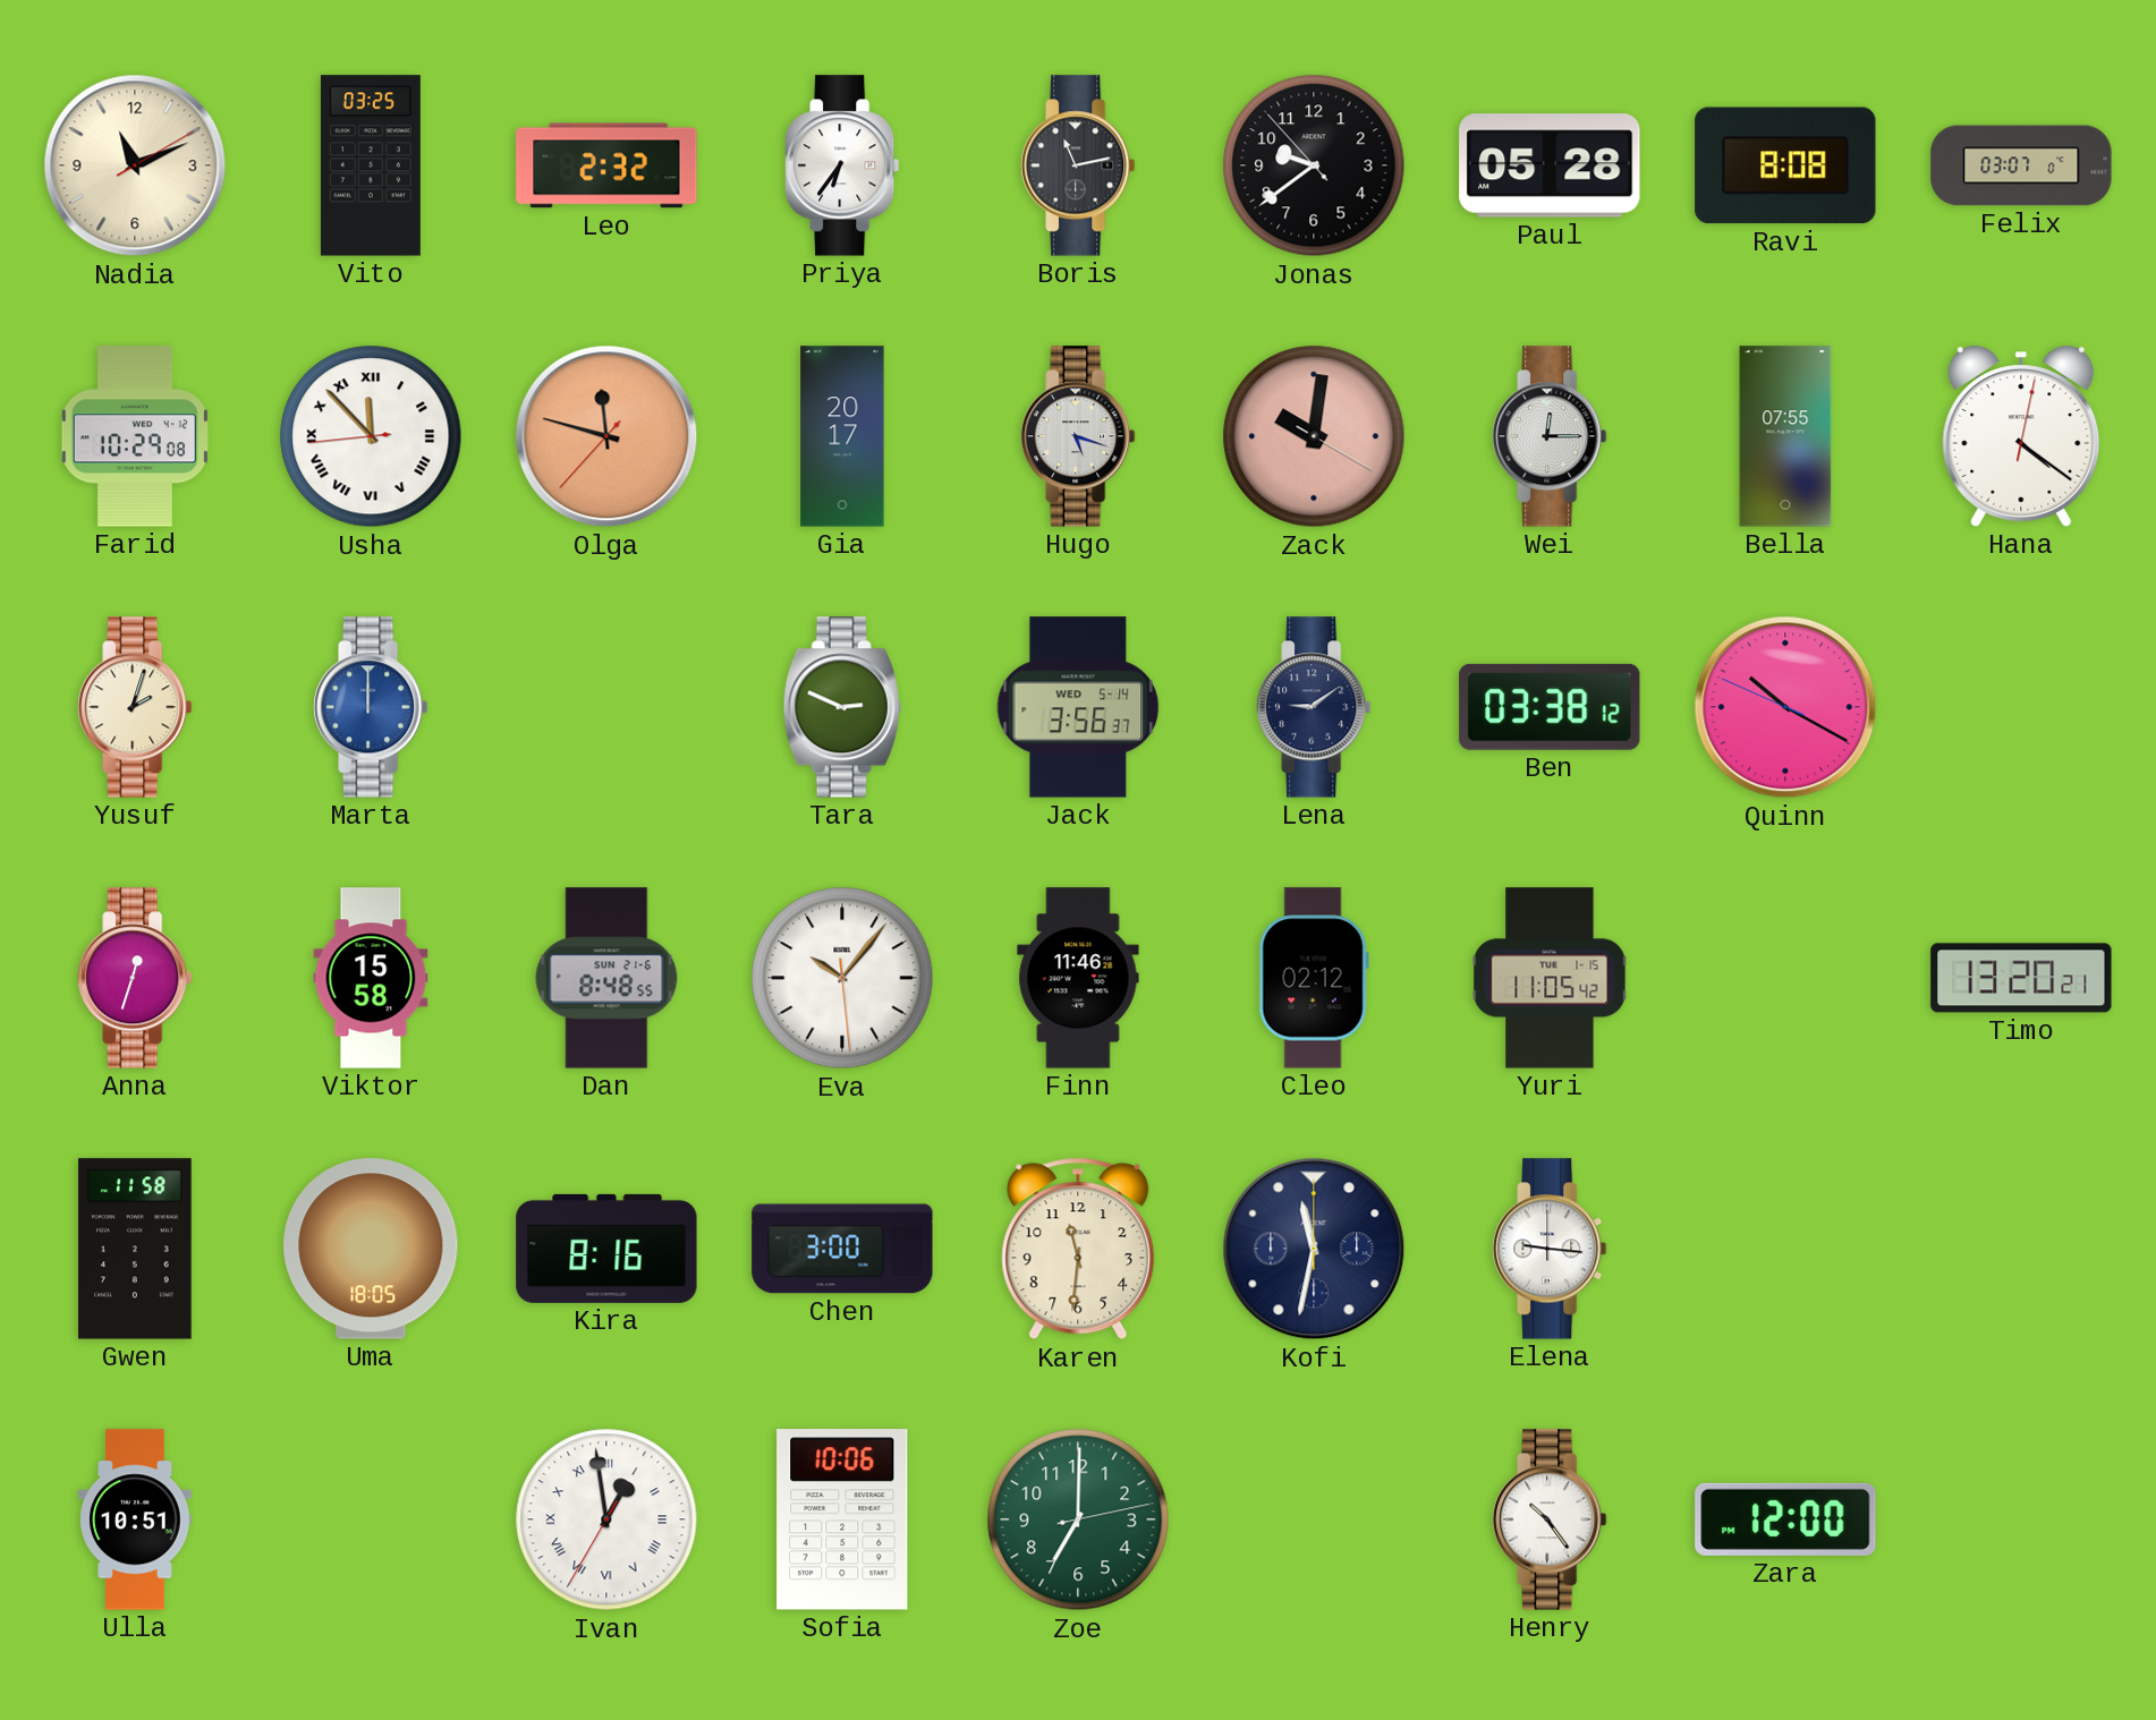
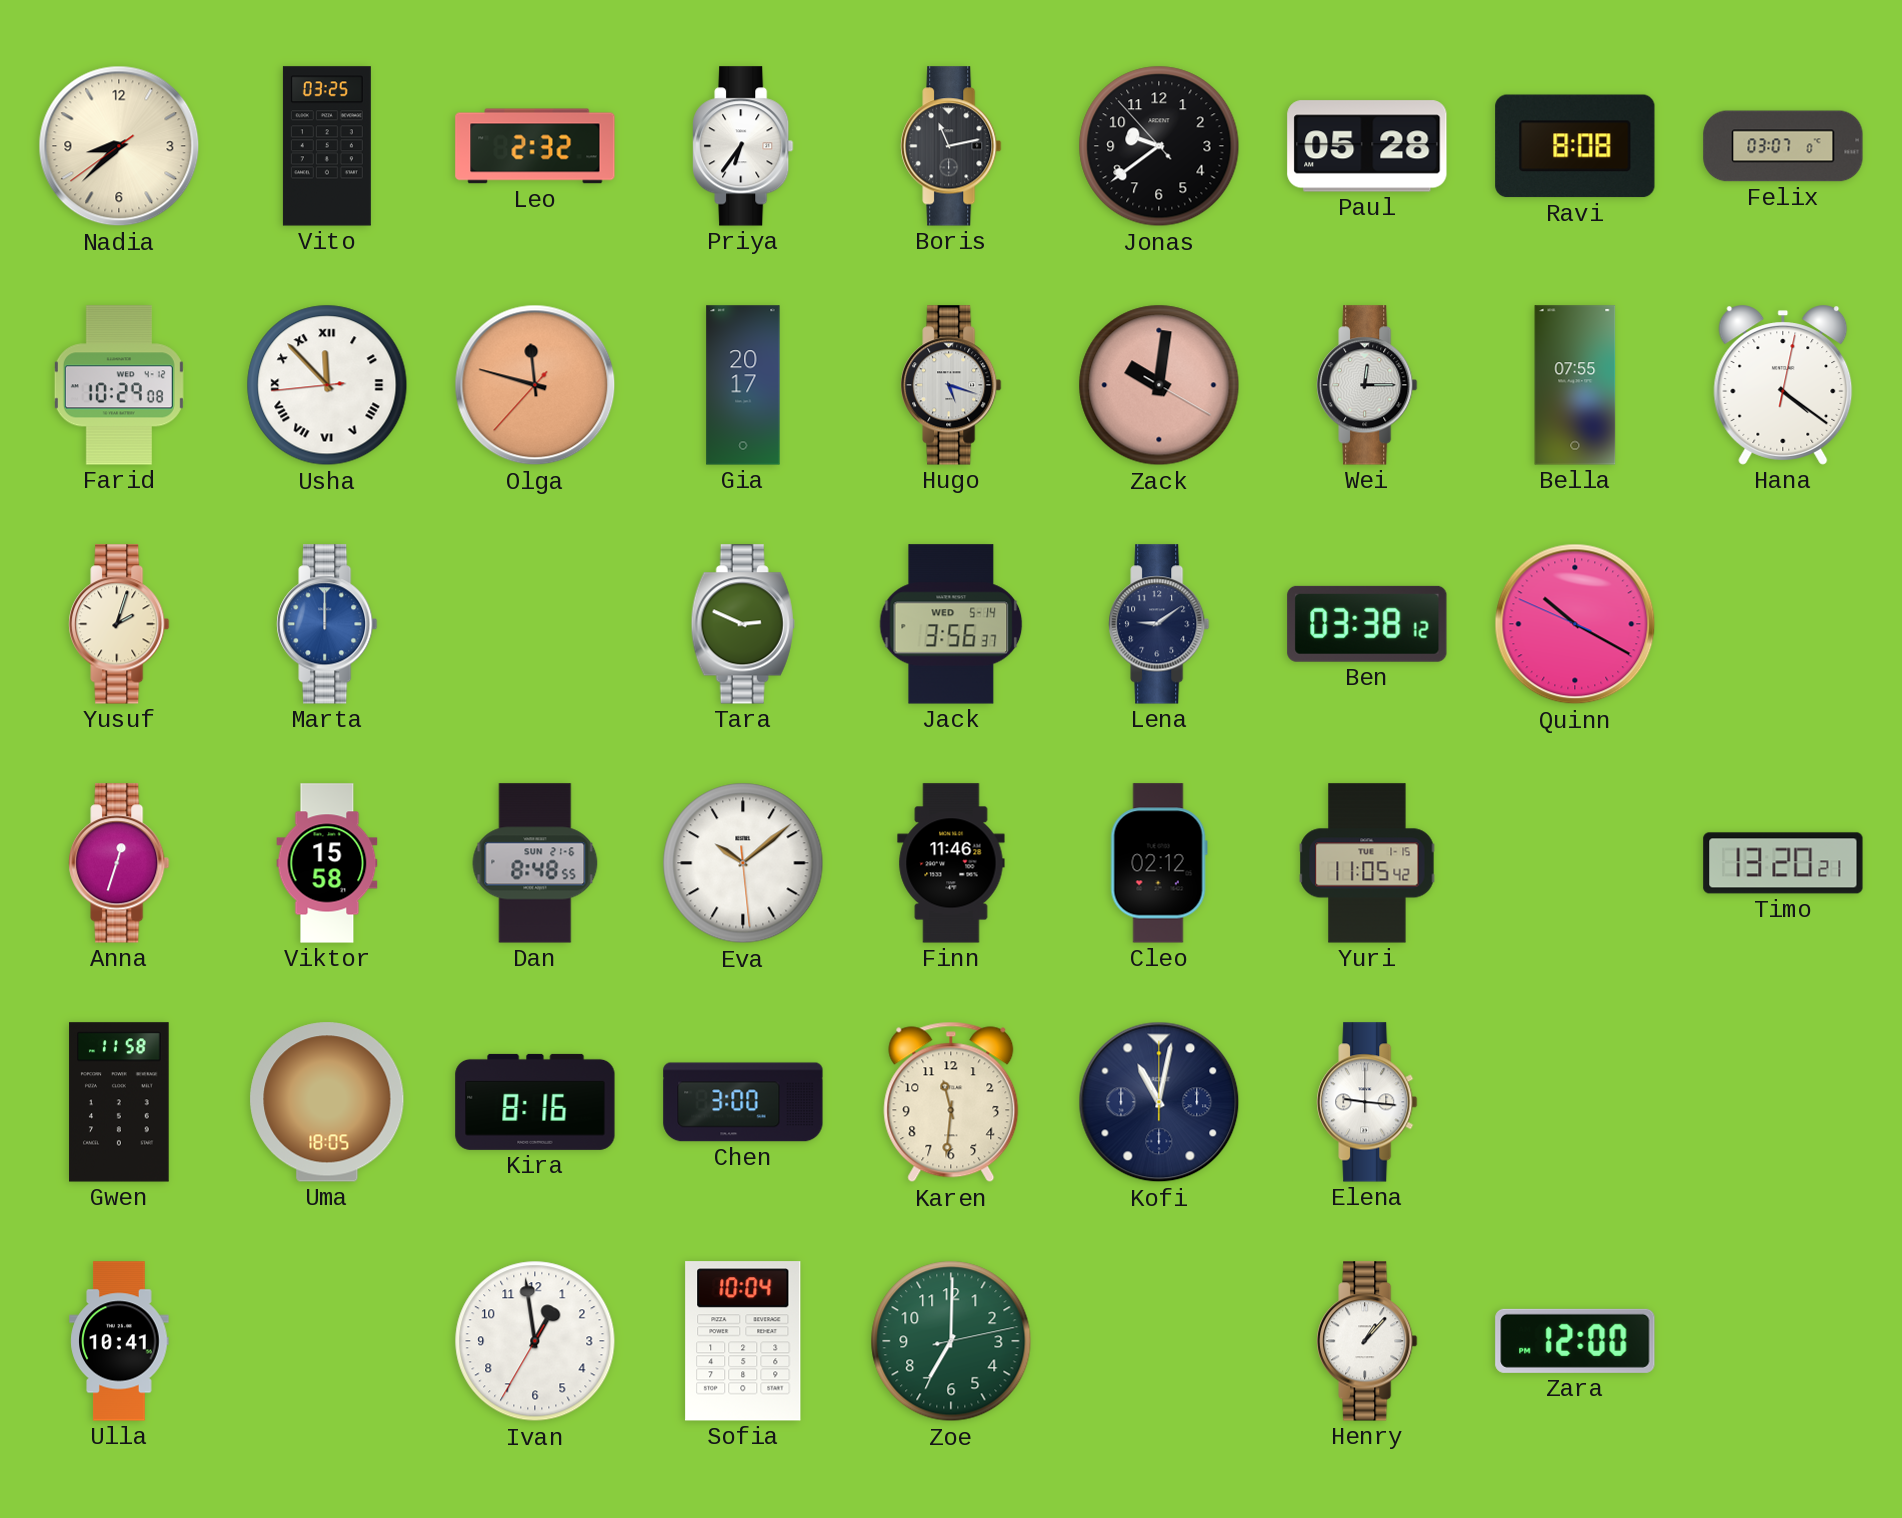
Nadia: 11:11 -> 8:37
Eva: 10:06 -> 10:08
Kofi: 11:32 -> 11:02
Ulla: 10:51 -> 10:41
Ivan numerals: Roman -> Arabic
Sofia: 10:06 -> 10:04
Henry: 10:24 -> 1:07
